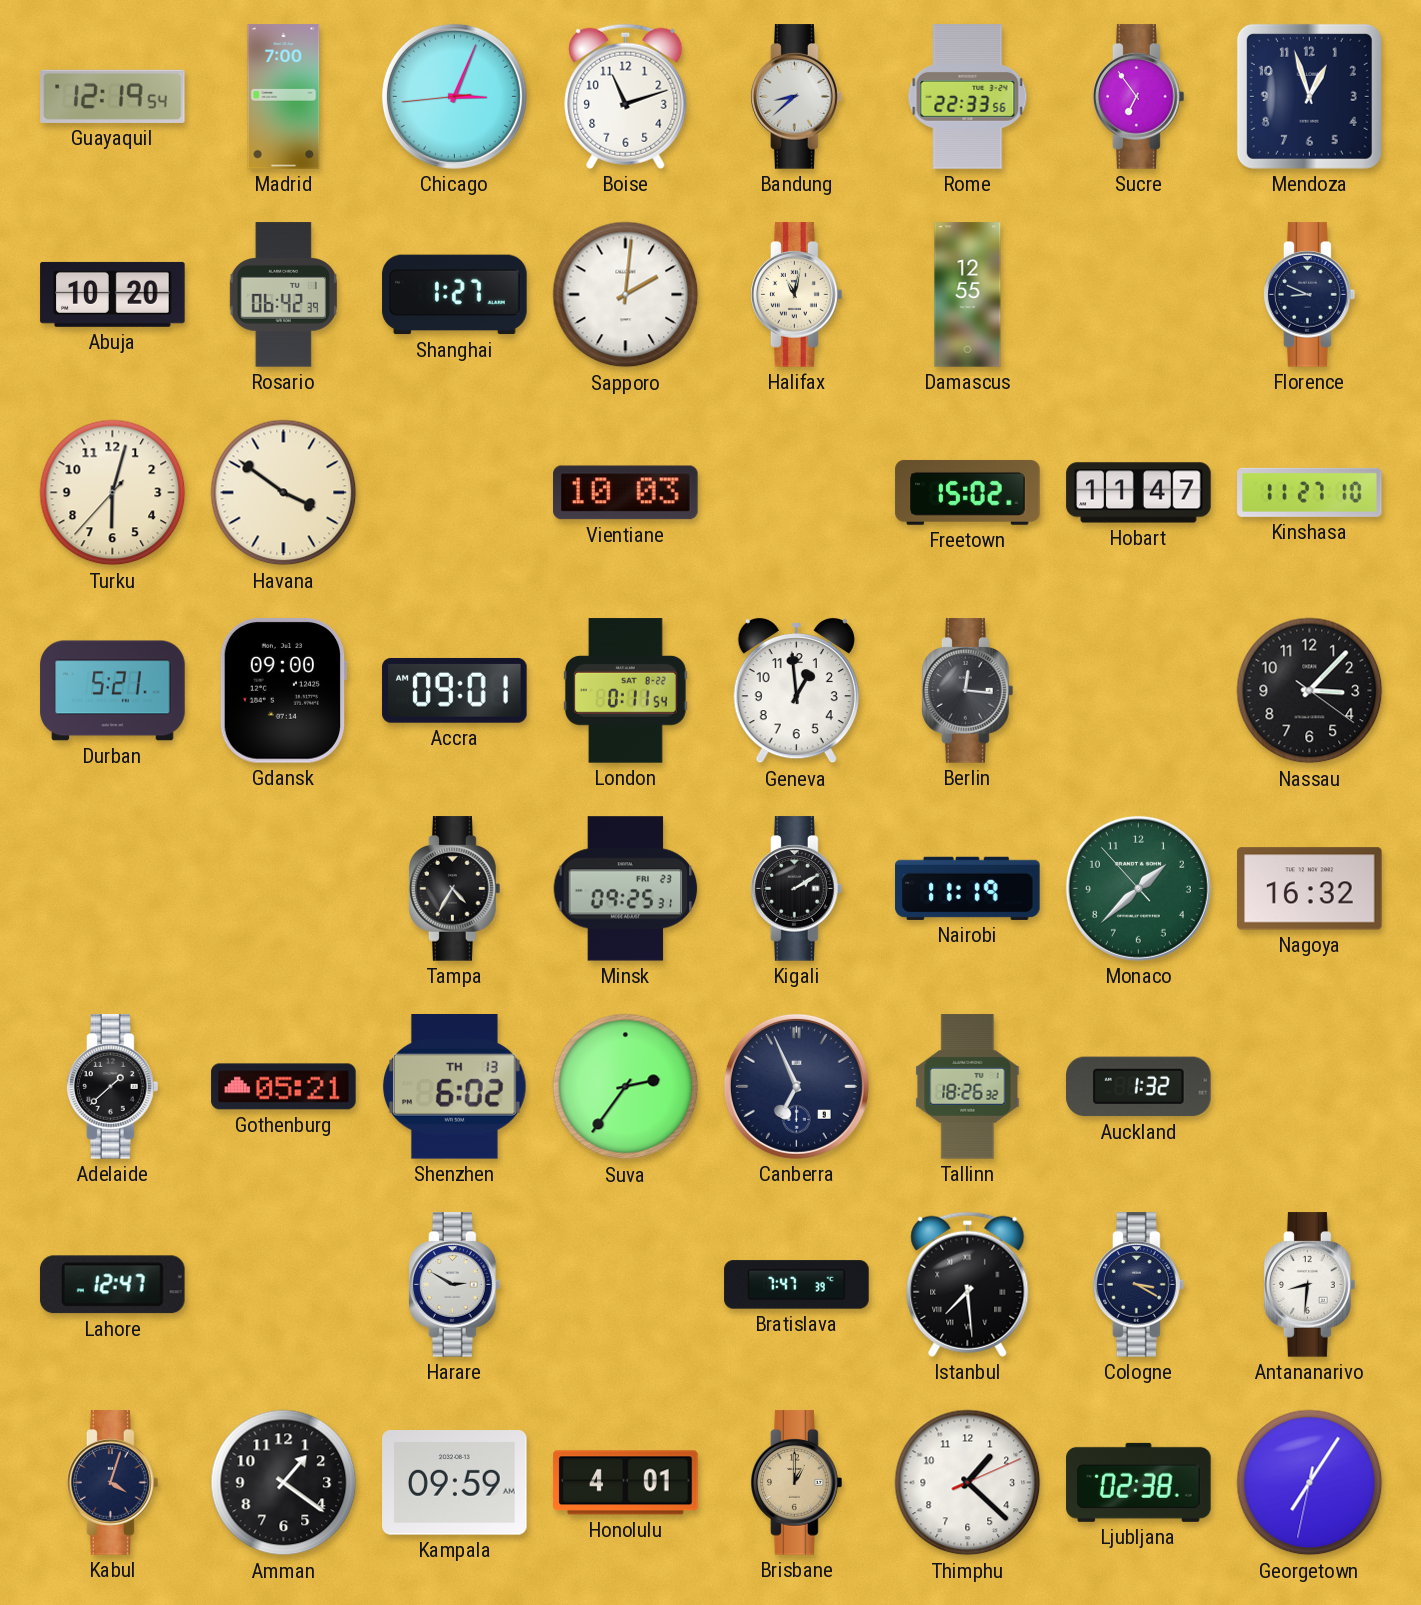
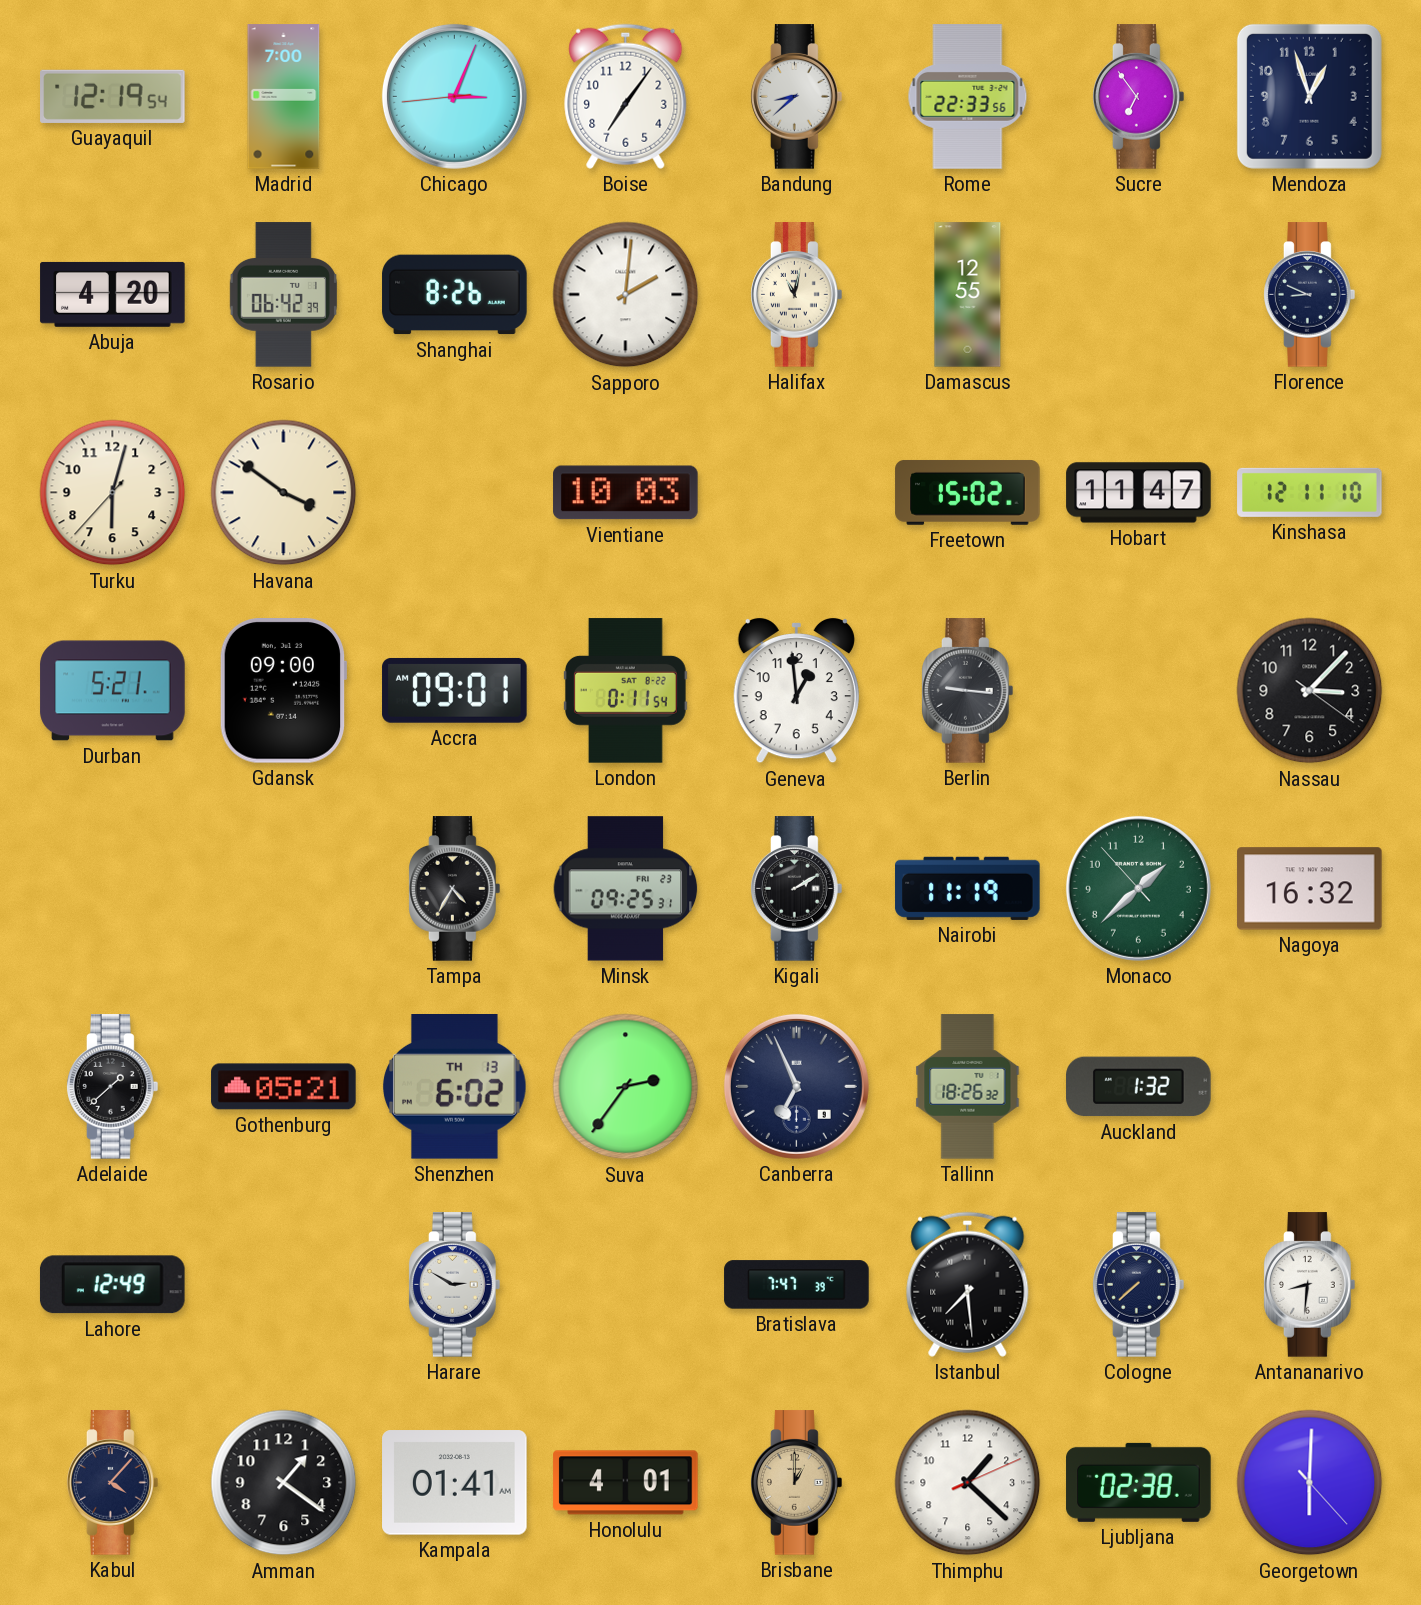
Boise: 11:12 -> 7:06
Abuja: 10:20 -> 4:20
Shanghai: 1:27 -> 8:26
Kinshasa: 11:27 -> 12:11
Berlin: 12:16 -> 9:16
Lahore: 12:47 -> 12:49
Cologne: 3:20 -> 7:38
Kabul: 4:03 -> 4:07
Kampala: 09:59 -> 01:41
Georgetown: 7:05 -> 6:00
